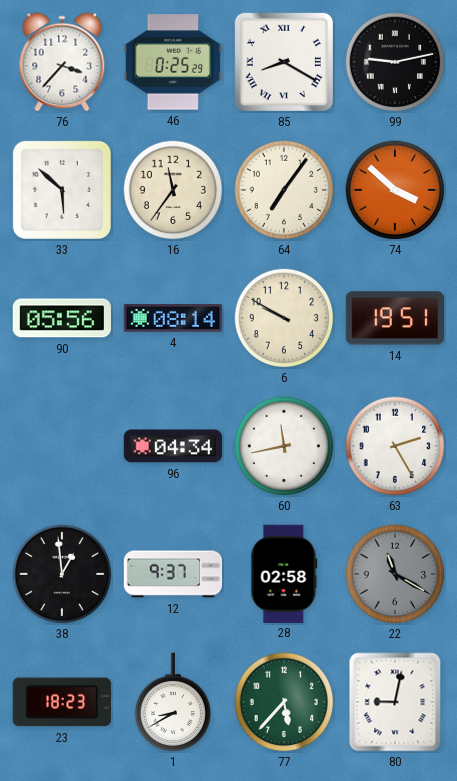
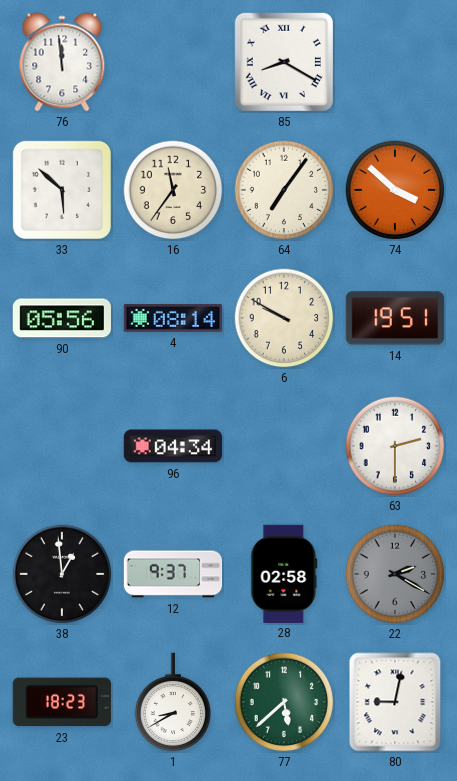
76: 3:37 -> 11:59
46: 0:25 -> none
99: 9:13 -> none
60: 11:43 -> none
63: 2:25 -> 2:30
22: 11:20 -> 2:20
77: 5:37 -> 5:38
